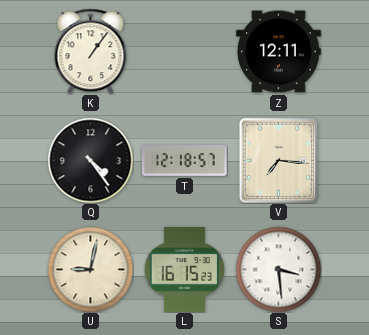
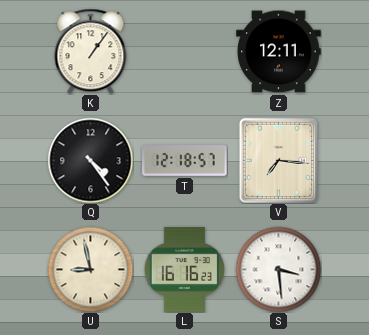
U: 9:02 -> 8:58
L: 16:15 -> 16:16
